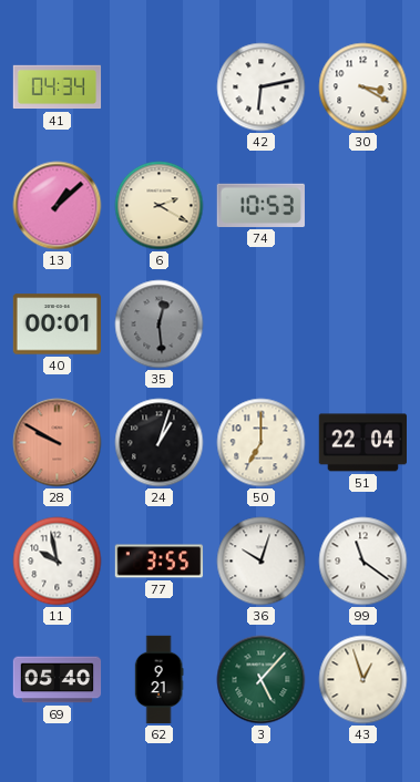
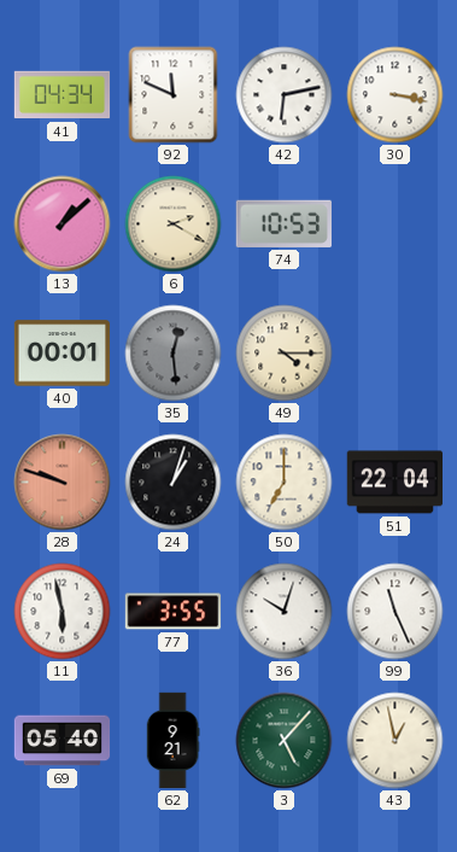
92: none -> 11:49
30: 3:20 -> 3:17
49: none -> 4:15
28: 9:50 -> 9:48
11: 9:58 -> 5:58
99: 11:21 -> 11:26
43: 12:57 -> 12:58
